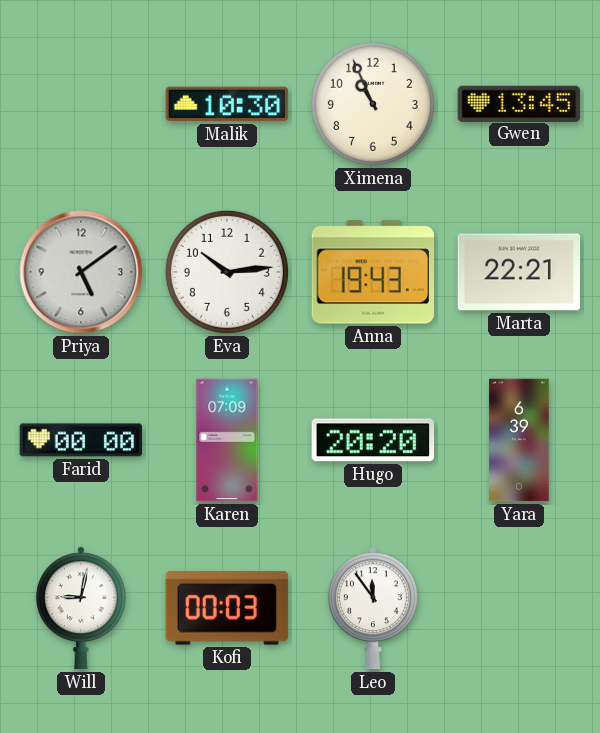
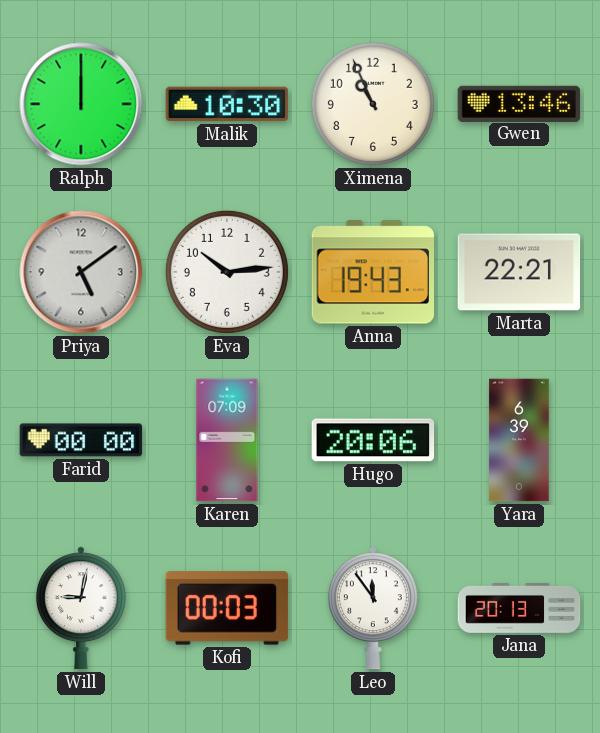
Ralph: none -> 12:00
Gwen: 13:45 -> 13:46
Hugo: 20:20 -> 20:06
Jana: none -> 20:13
